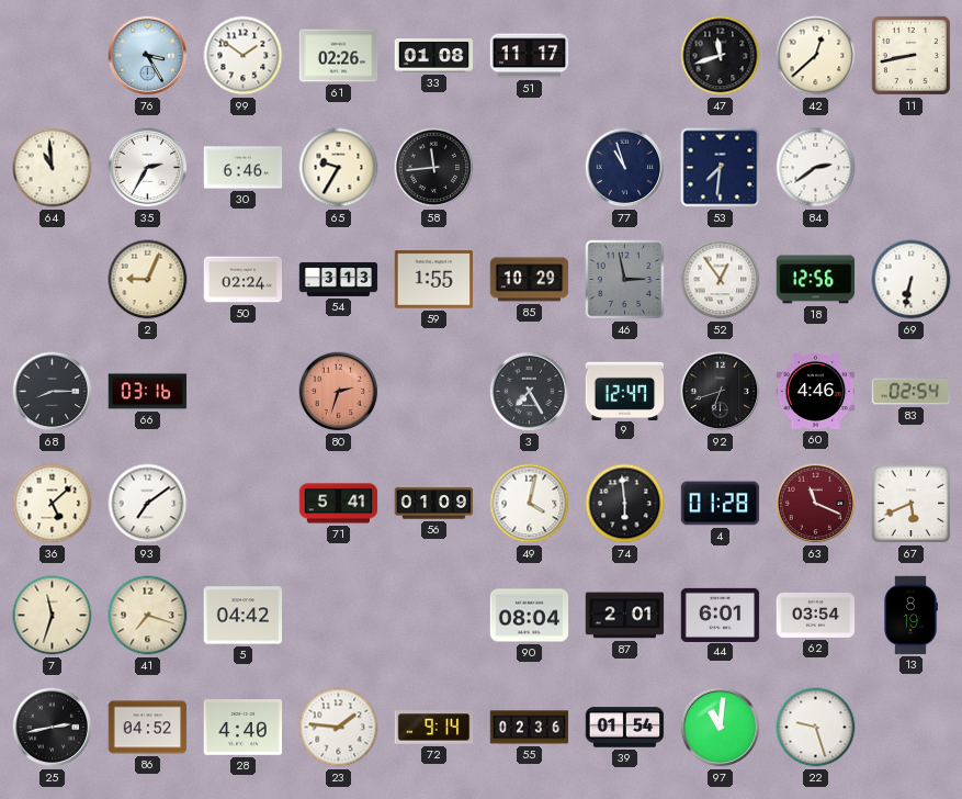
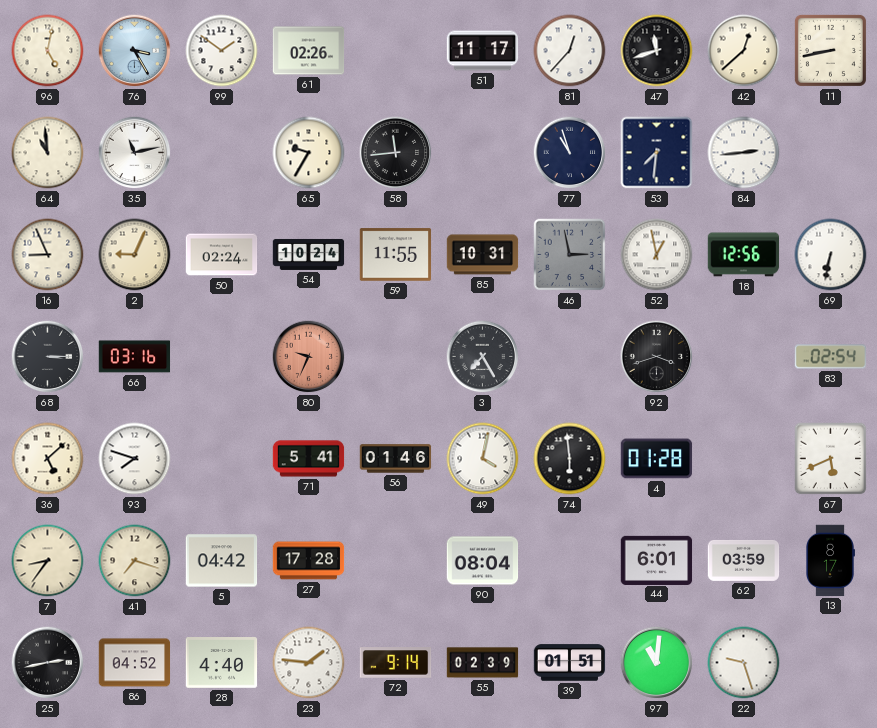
96: none -> 5:02
33: 01:08 -> none
81: none -> 12:37
35: 2:35 -> 11:13
30: 6:46 -> none
84: 2:39 -> 2:44
16: none -> 8:56
54: 3:13 -> 10:24
59: 1:55 -> 11:55
85: 10:29 -> 10:31
52: 12:54 -> 12:58
68: 8:15 -> 3:15
80: 2:33 -> 9:34
9: 12:47 -> none
92: 6:42 -> 3:42
60: 4:46 -> none
93: 7:09 -> 7:48
56: 01:09 -> 01:46
63: 11:19 -> none
7: 11:33 -> 8:36
27: none -> 17:28
87: 2:01 -> none
62: 03:54 -> 03:59
13: 8:19 -> 8:17
55: 02:36 -> 02:39
39: 01:54 -> 01:51
